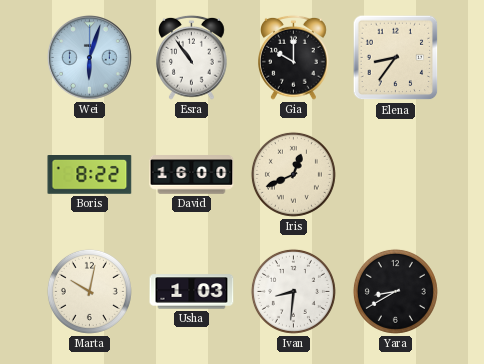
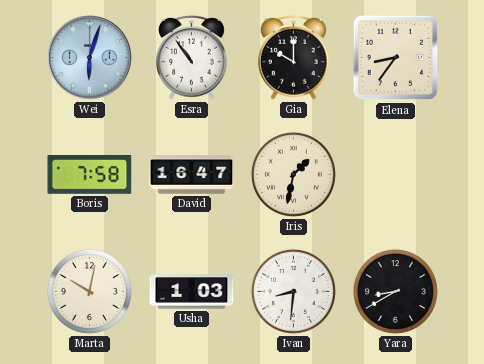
Boris: 8:22 -> 7:58
David: 16:00 -> 16:47
Iris: 12:41 -> 1:32
